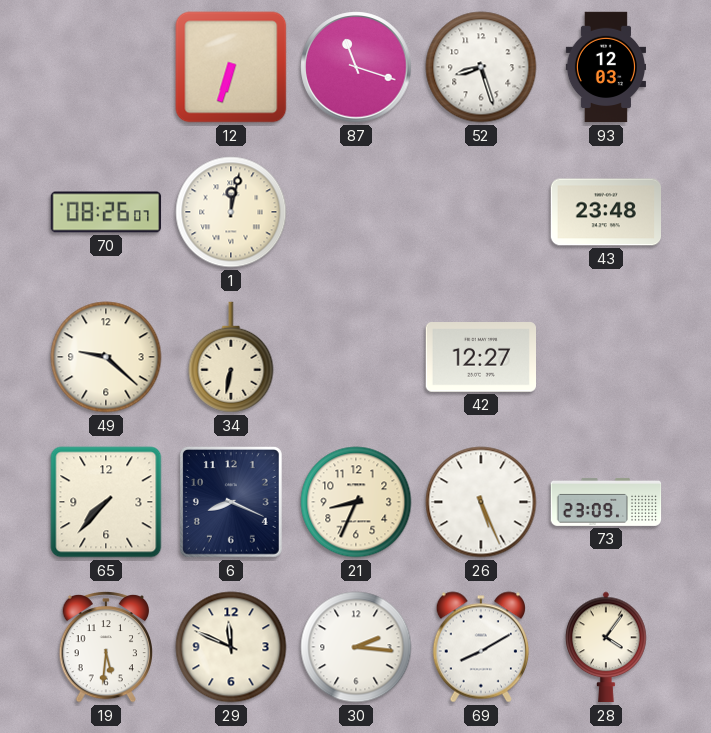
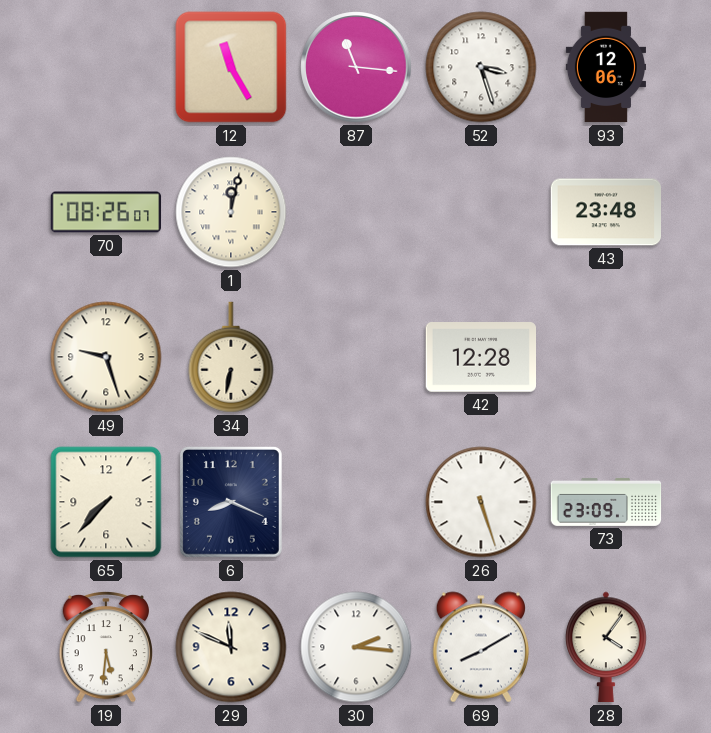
12: 6:33 -> 11:25
87: 11:18 -> 11:16
52: 8:27 -> 3:27
93: 12:03 -> 12:06
49: 9:22 -> 9:27
42: 12:27 -> 12:28
21: 8:34 -> none
26: 5:26 -> 5:27
